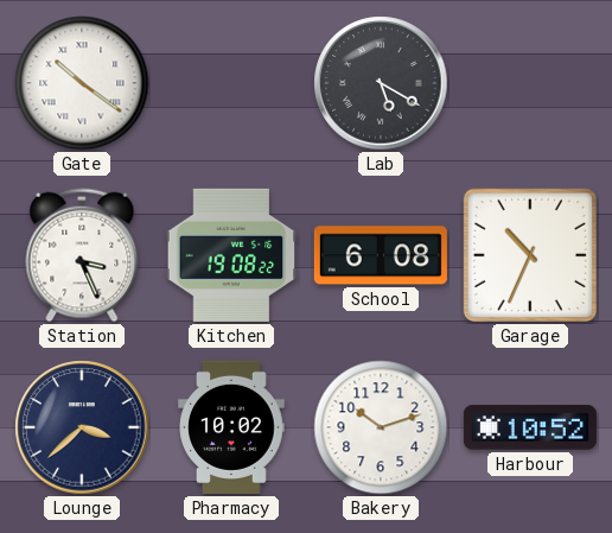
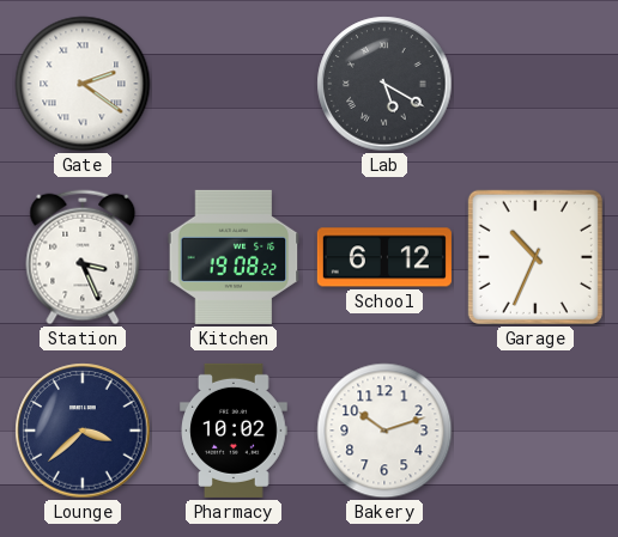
Gate: 10:21 -> 2:21
School: 6:08 -> 6:12
Harbour: 10:52 -> none
